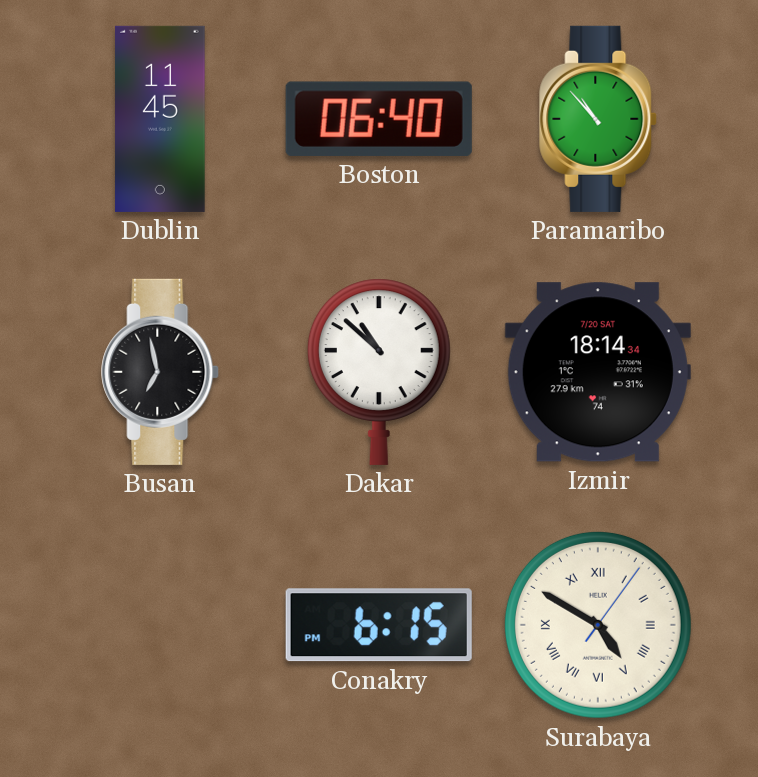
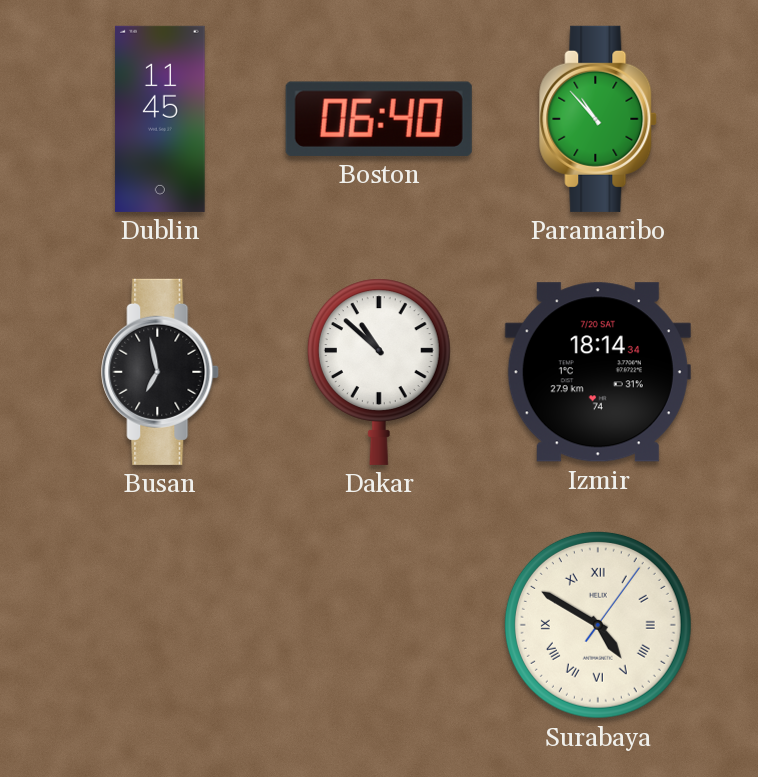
Conakry: 6:15 -> none
